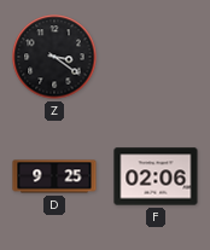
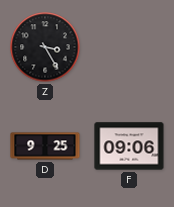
Z: 3:21 -> 3:25
F: 02:06 -> 09:06
